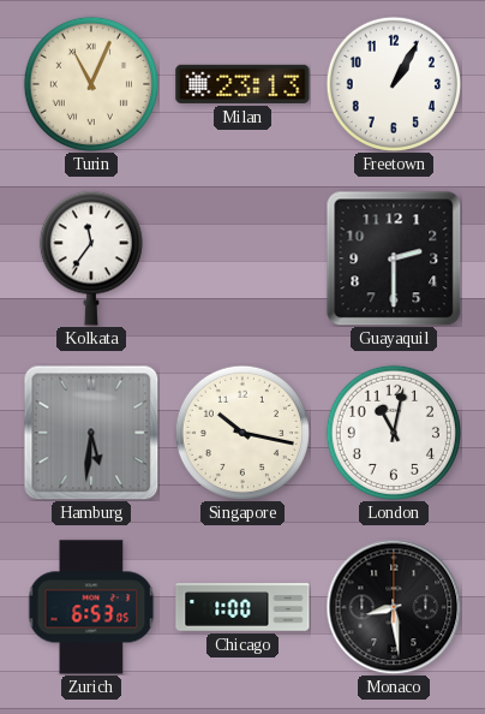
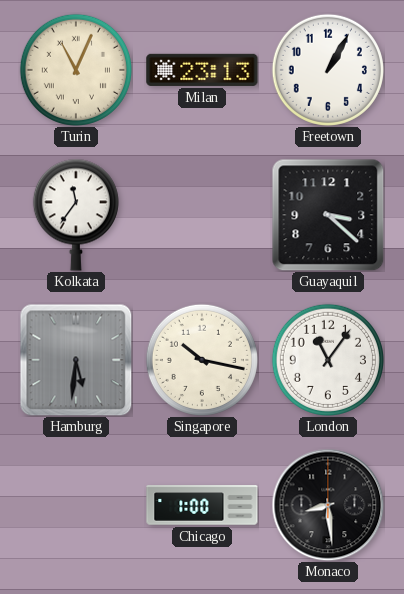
Guayaquil: 2:30 -> 3:22
London: 11:02 -> 11:06
Zurich: 6:53 -> none
